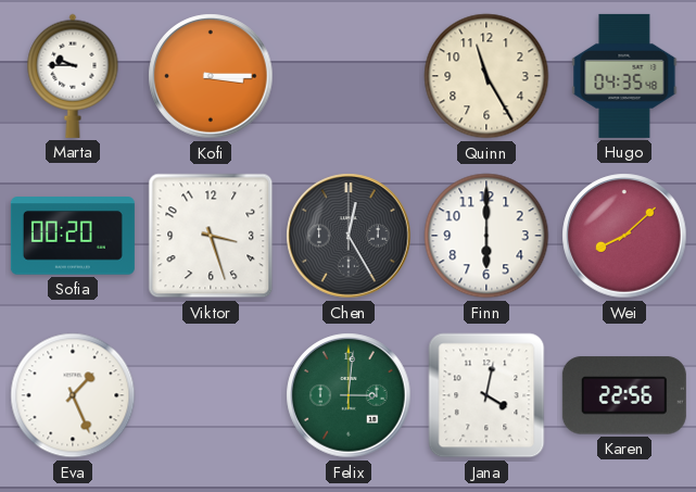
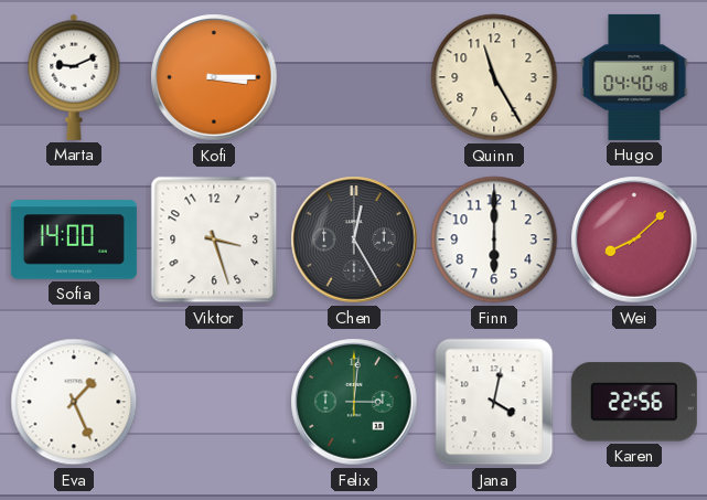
Marta: 9:45 -> 9:11
Hugo: 04:35 -> 04:40
Sofia: 00:20 -> 14:00
